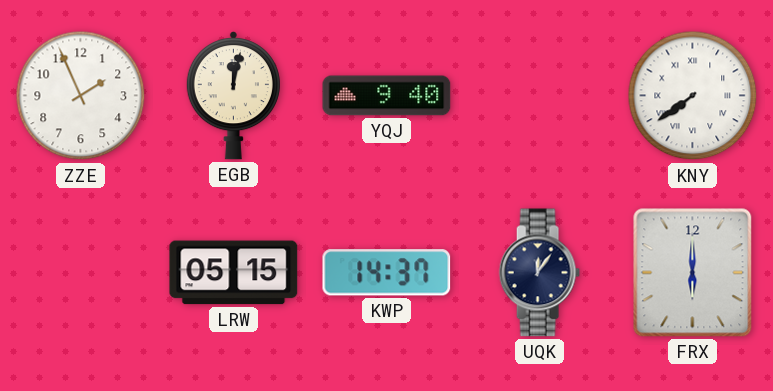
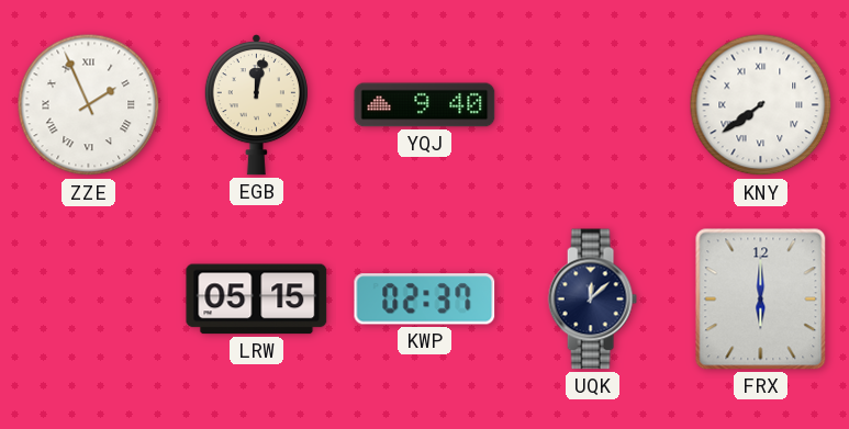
ZZE numerals: Arabic -> Roman
KWP: 14:37 -> 02:37
UQK: 12:06 -> 12:08
